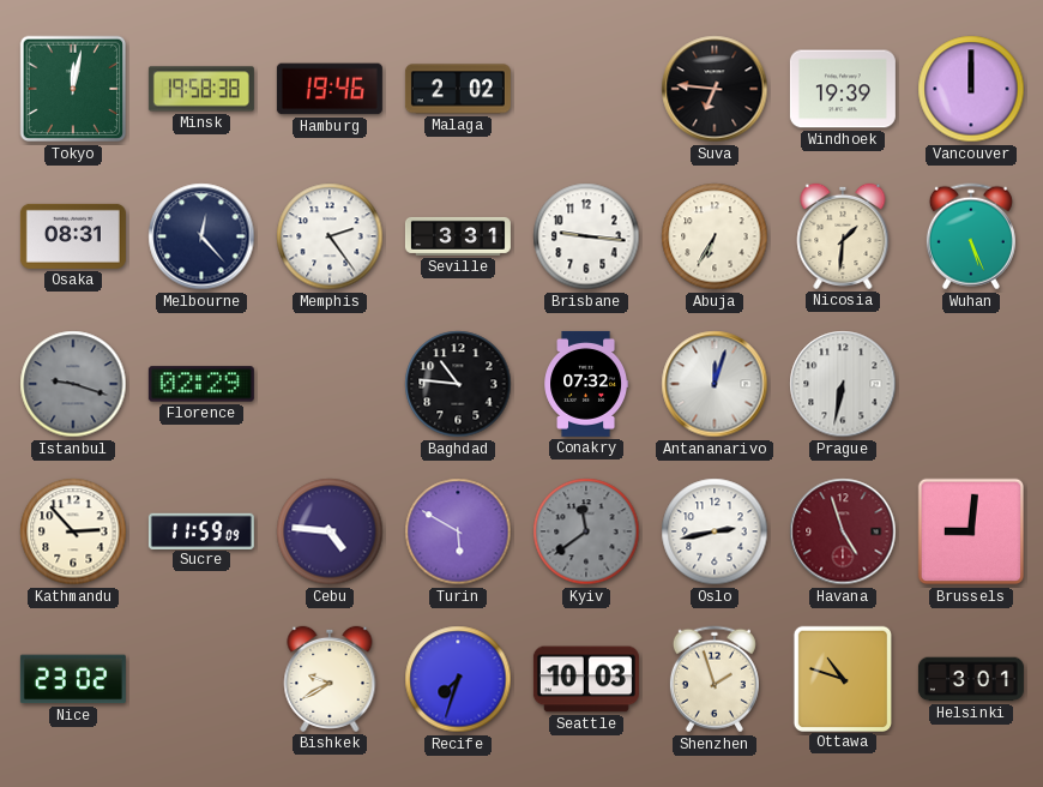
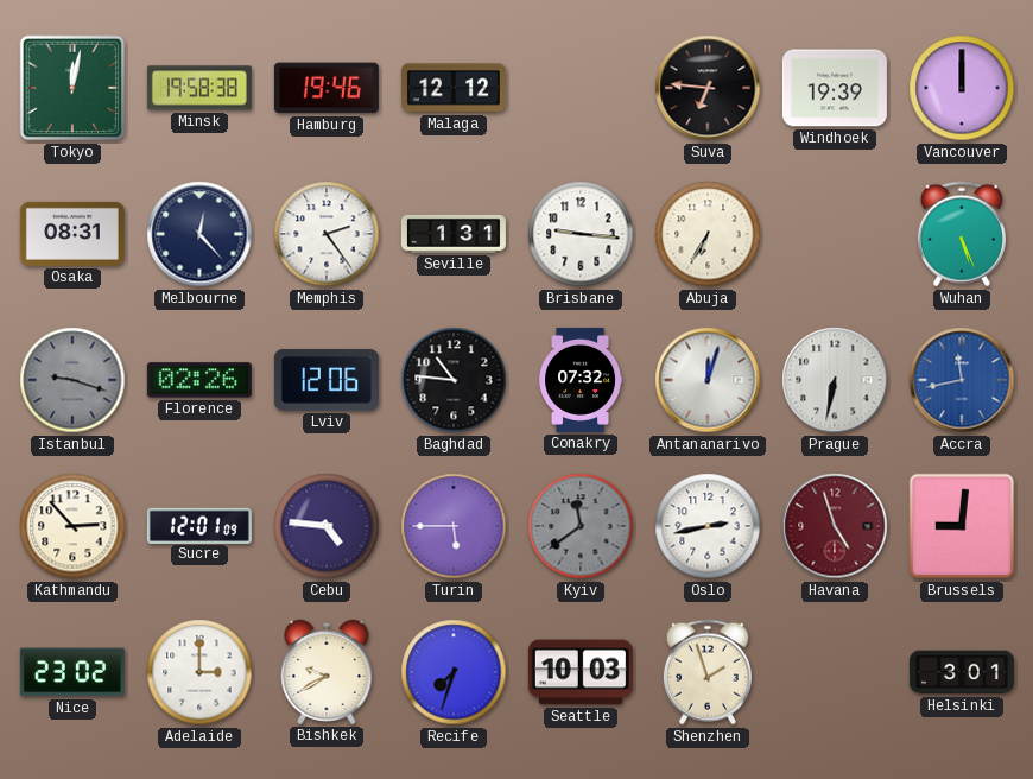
Malaga: 2:02 -> 12:12
Seville: 3:31 -> 1:31
Nicosia: 1:31 -> none
Florence: 02:29 -> 02:26
Lviv: none -> 12:06
Accra: none -> 11:43
Sucre: 11:59 -> 12:01
Turin: 5:50 -> 5:45
Adelaide: none -> 3:00
Ottawa: 10:48 -> none
